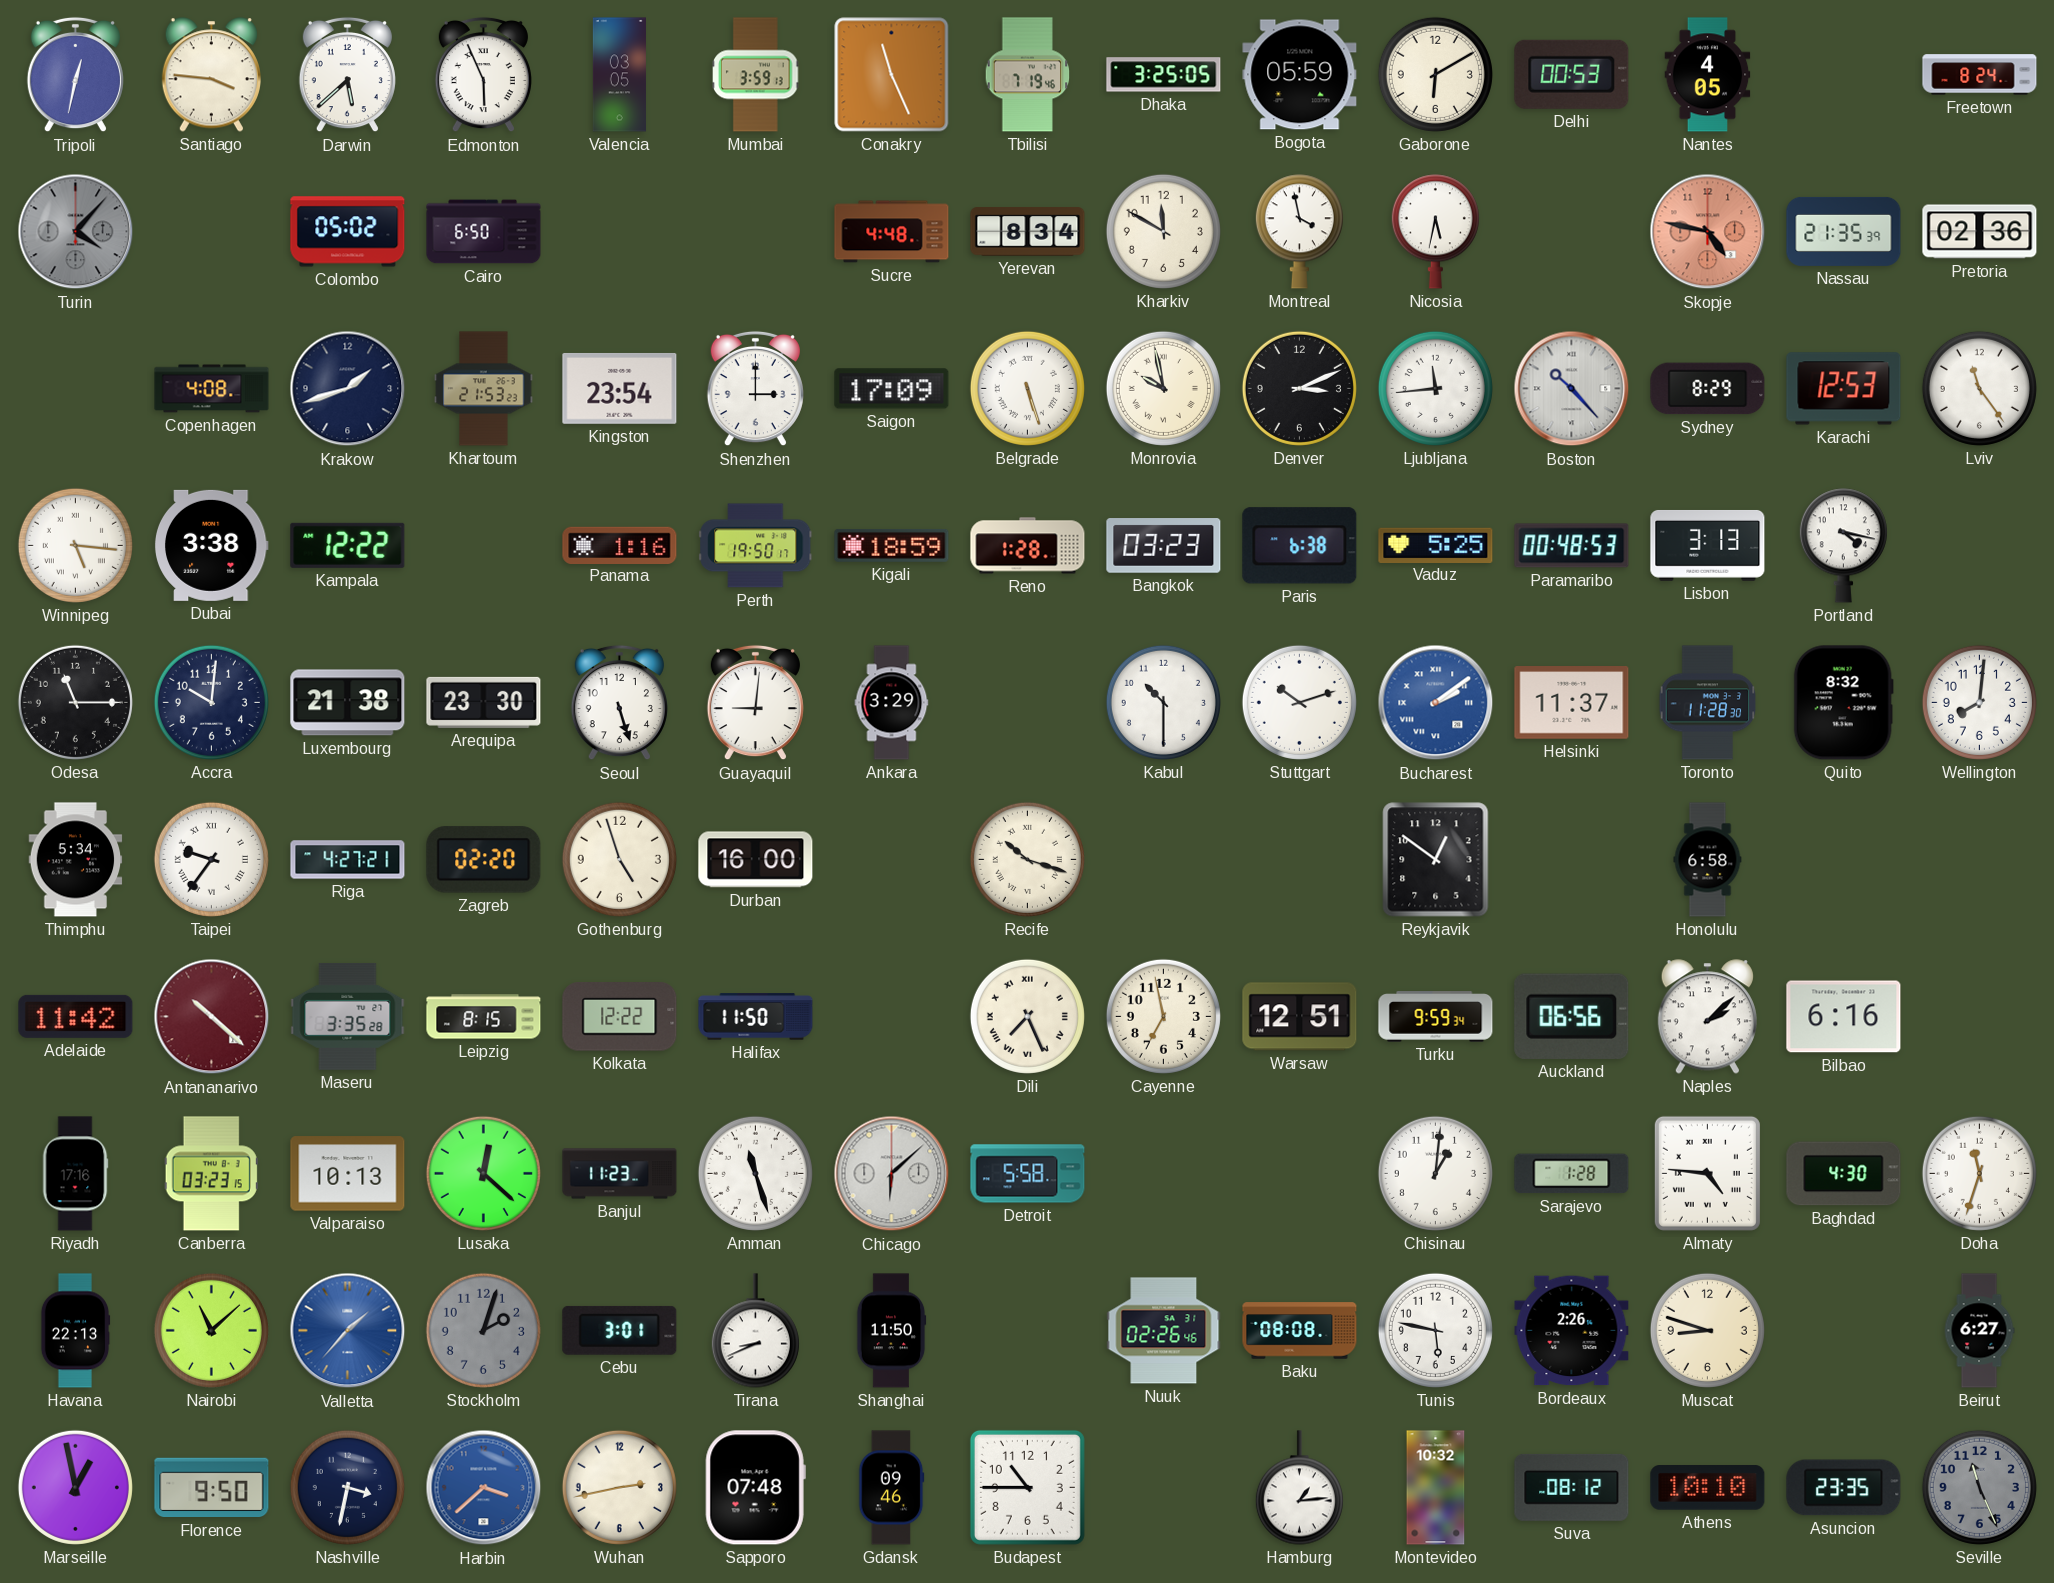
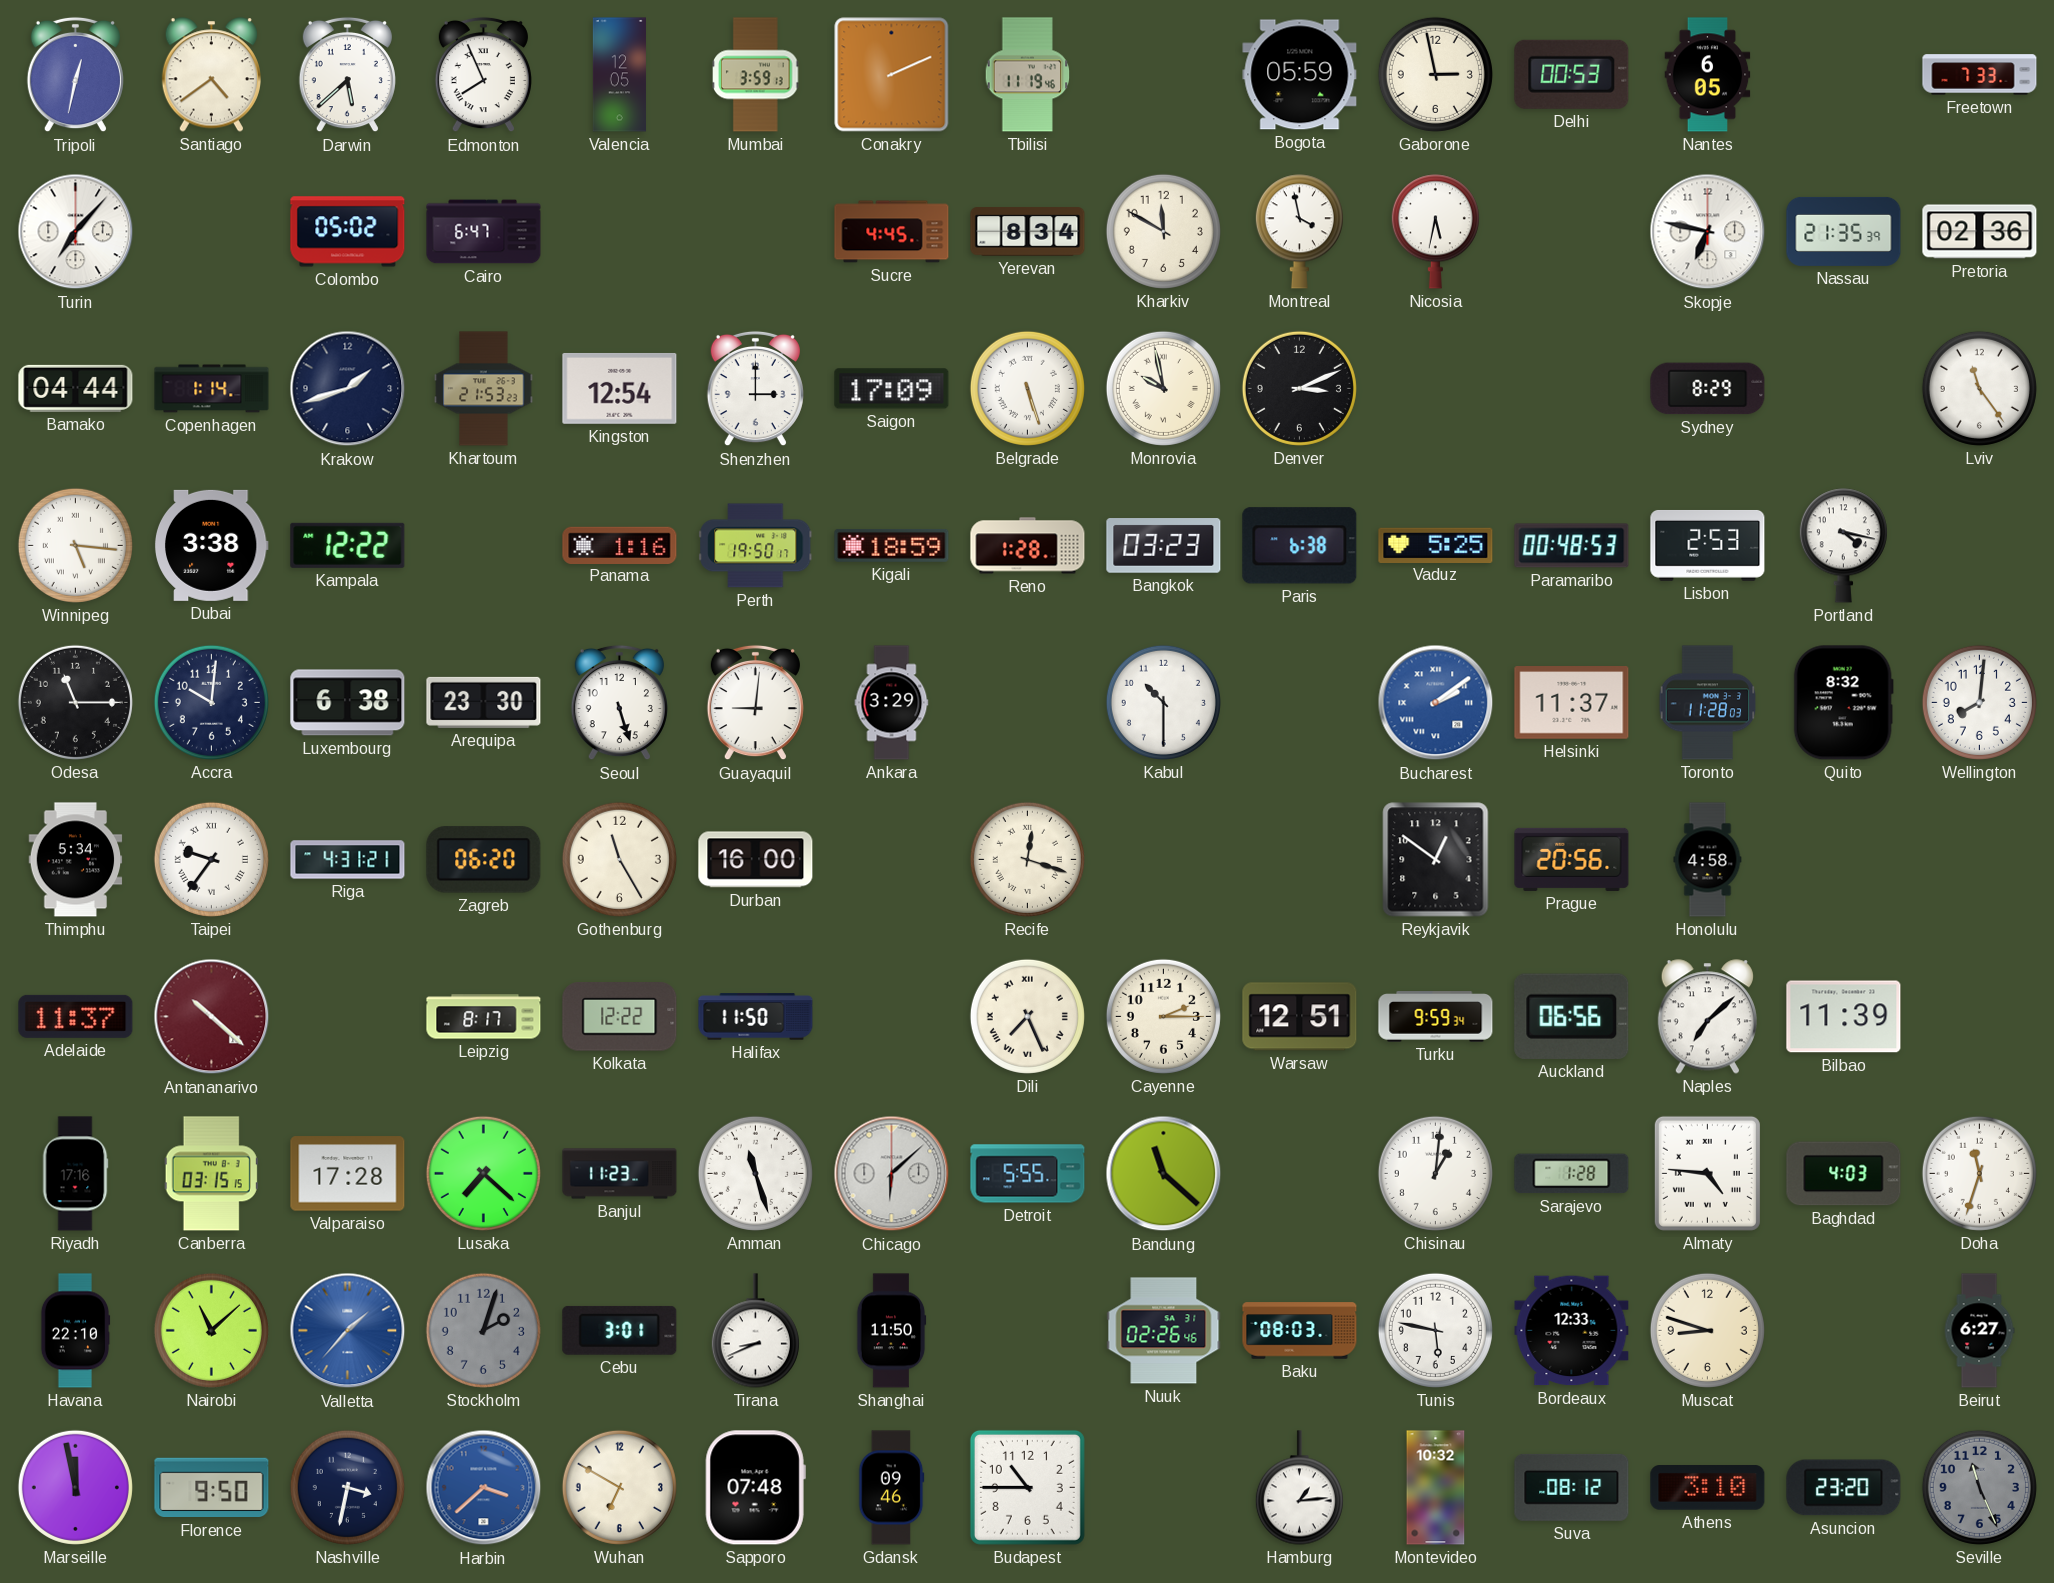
Santiago: 3:46 -> 4:39
Edmonton: 5:56 -> 7:56
Valencia: 03:05 -> 12:05
Conakry: 11:26 -> 2:11
Tbilisi: 7:19 -> 11:19
Dhaka: 3:25 -> none
Gaborone: 6:10 -> 2:58
Nantes: 4:05 -> 6:05
Freetown: 8:24 -> 7:33
Turin: 4:07 -> 7:07
Turin dial: grey -> white
Cairo: 6:50 -> 6:47
Sucre: 4:48 -> 4:45
Skopje: 4:47 -> 6:47
Skopje dial: salmon -> white
Bamako: none -> 04:44
Copenhagen: 4:08 -> 1:14
Kingston: 23:54 -> 12:54
Ljubljana: 11:44 -> none
Boston: 10:23 -> none
Karachi: 12:53 -> none
Lisbon: 3:13 -> 2:53
Luxembourg: 21:38 -> 6:38
Stuttgart: 10:12 -> none
Toronto: 11:28:30 -> 11:28:03
Riga: 4:27 -> 4:31
Zagreb: 02:20 -> 06:20
Gothenburg: 4:57 -> 11:25
Recife: 10:18 -> 12:18
Prague: none -> 20:56
Honolulu: 6:58 -> 4:58
Adelaide: 11:42 -> 11:37
Maseru: 3:35 -> none
Leipzig: 8:15 -> 8:17
Cayenne: 6:58 -> 2:15
Naples: 2:08 -> 7:08
Bilbao: 6:16 -> 11:39
Canberra: 03:23 -> 03:15
Valparaiso: 10:13 -> 17:28
Lusaka: 12:22 -> 7:22
Detroit: 5:58 -> 5:55
Bandung: none -> 11:22
Baghdad: 4:30 -> 4:03
Havana: 22:13 -> 22:10
Baku: 08:08 -> 08:03
Bordeaux: 2:26 -> 12:33
Marseille: 12:58 -> 11:58
Wuhan: 2:43 -> 6:50
Athens: 10:10 -> 3:10
Asuncion: 23:35 -> 23:20
